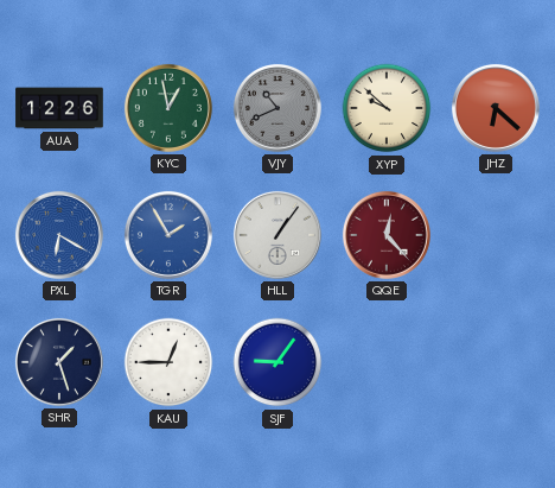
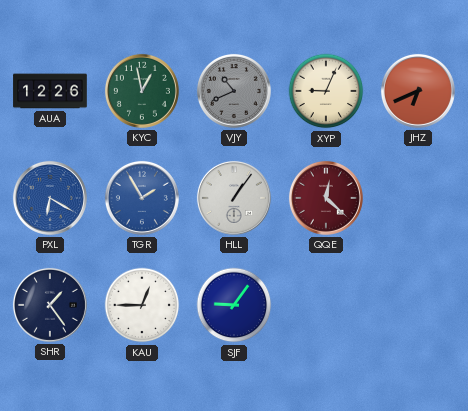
XYP: 9:52 -> 9:04
JHZ: 6:22 -> 6:41
QQE: 12:23 -> 12:22
SHR: 1:27 -> 1:24
